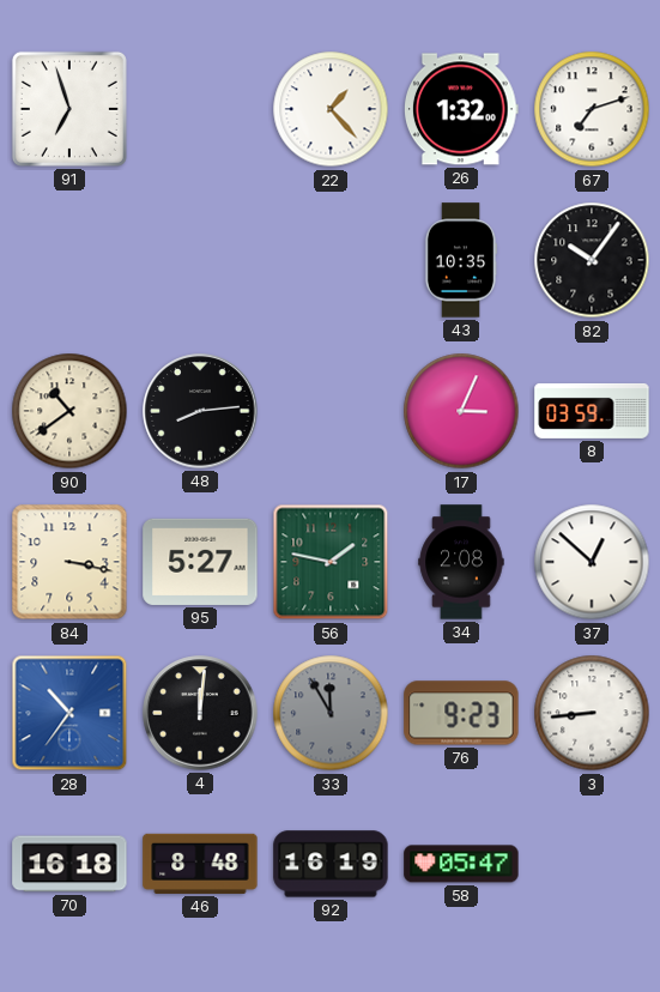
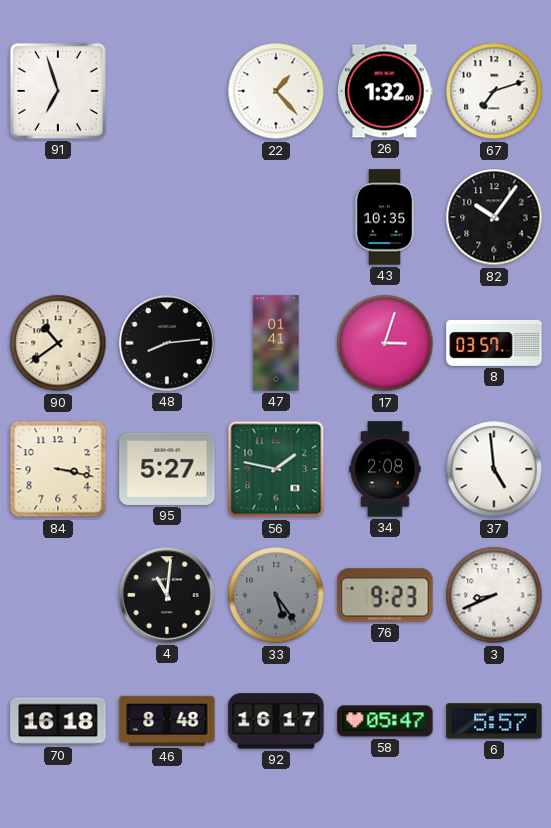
47: none -> 01:41
17: 3:04 -> 3:03
8: 03:59 -> 03:57
37: 12:52 -> 4:59
28: 10:36 -> none
4: 12:01 -> 11:01
33: 11:55 -> 5:24
3: 8:44 -> 8:41
92: 16:19 -> 16:17
6: none -> 5:57
